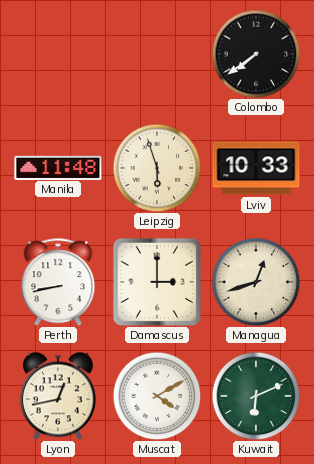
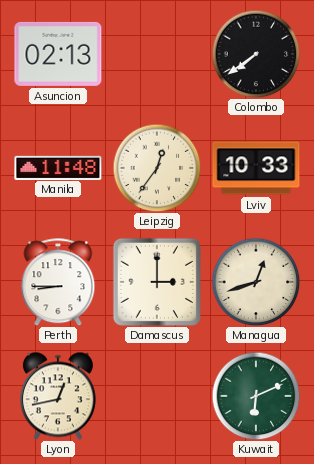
Asuncion: none -> 02:13
Leipzig: 5:57 -> 12:36
Perth: 8:43 -> 8:45
Muscat: 4:10 -> none
